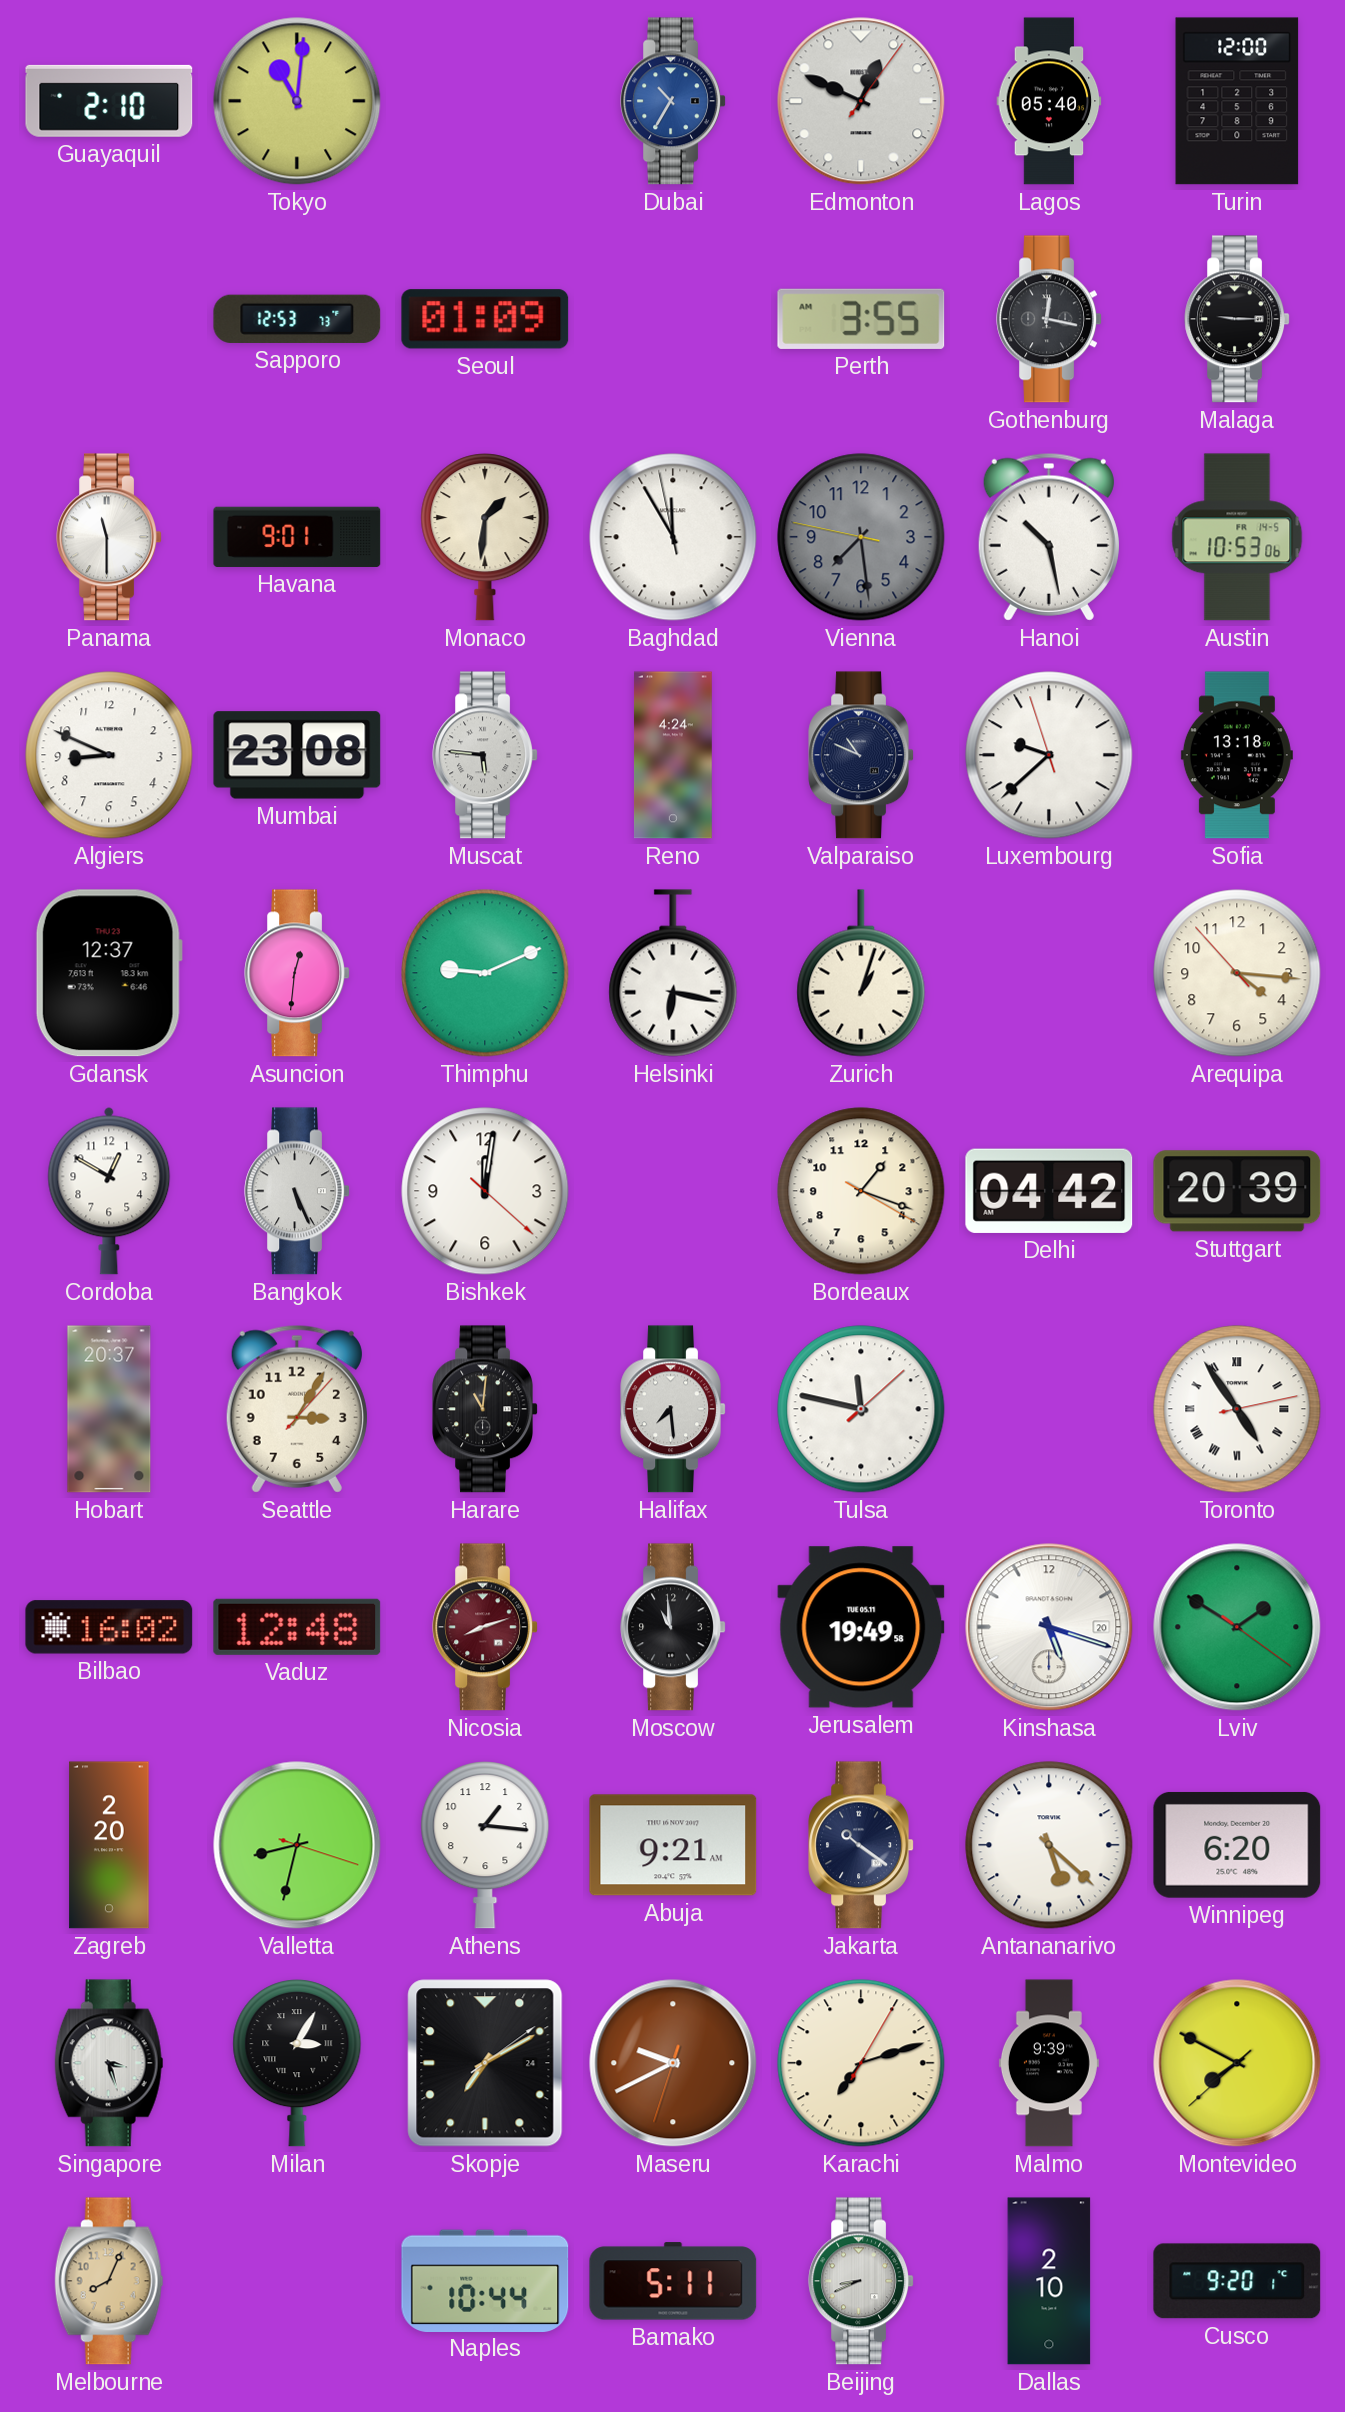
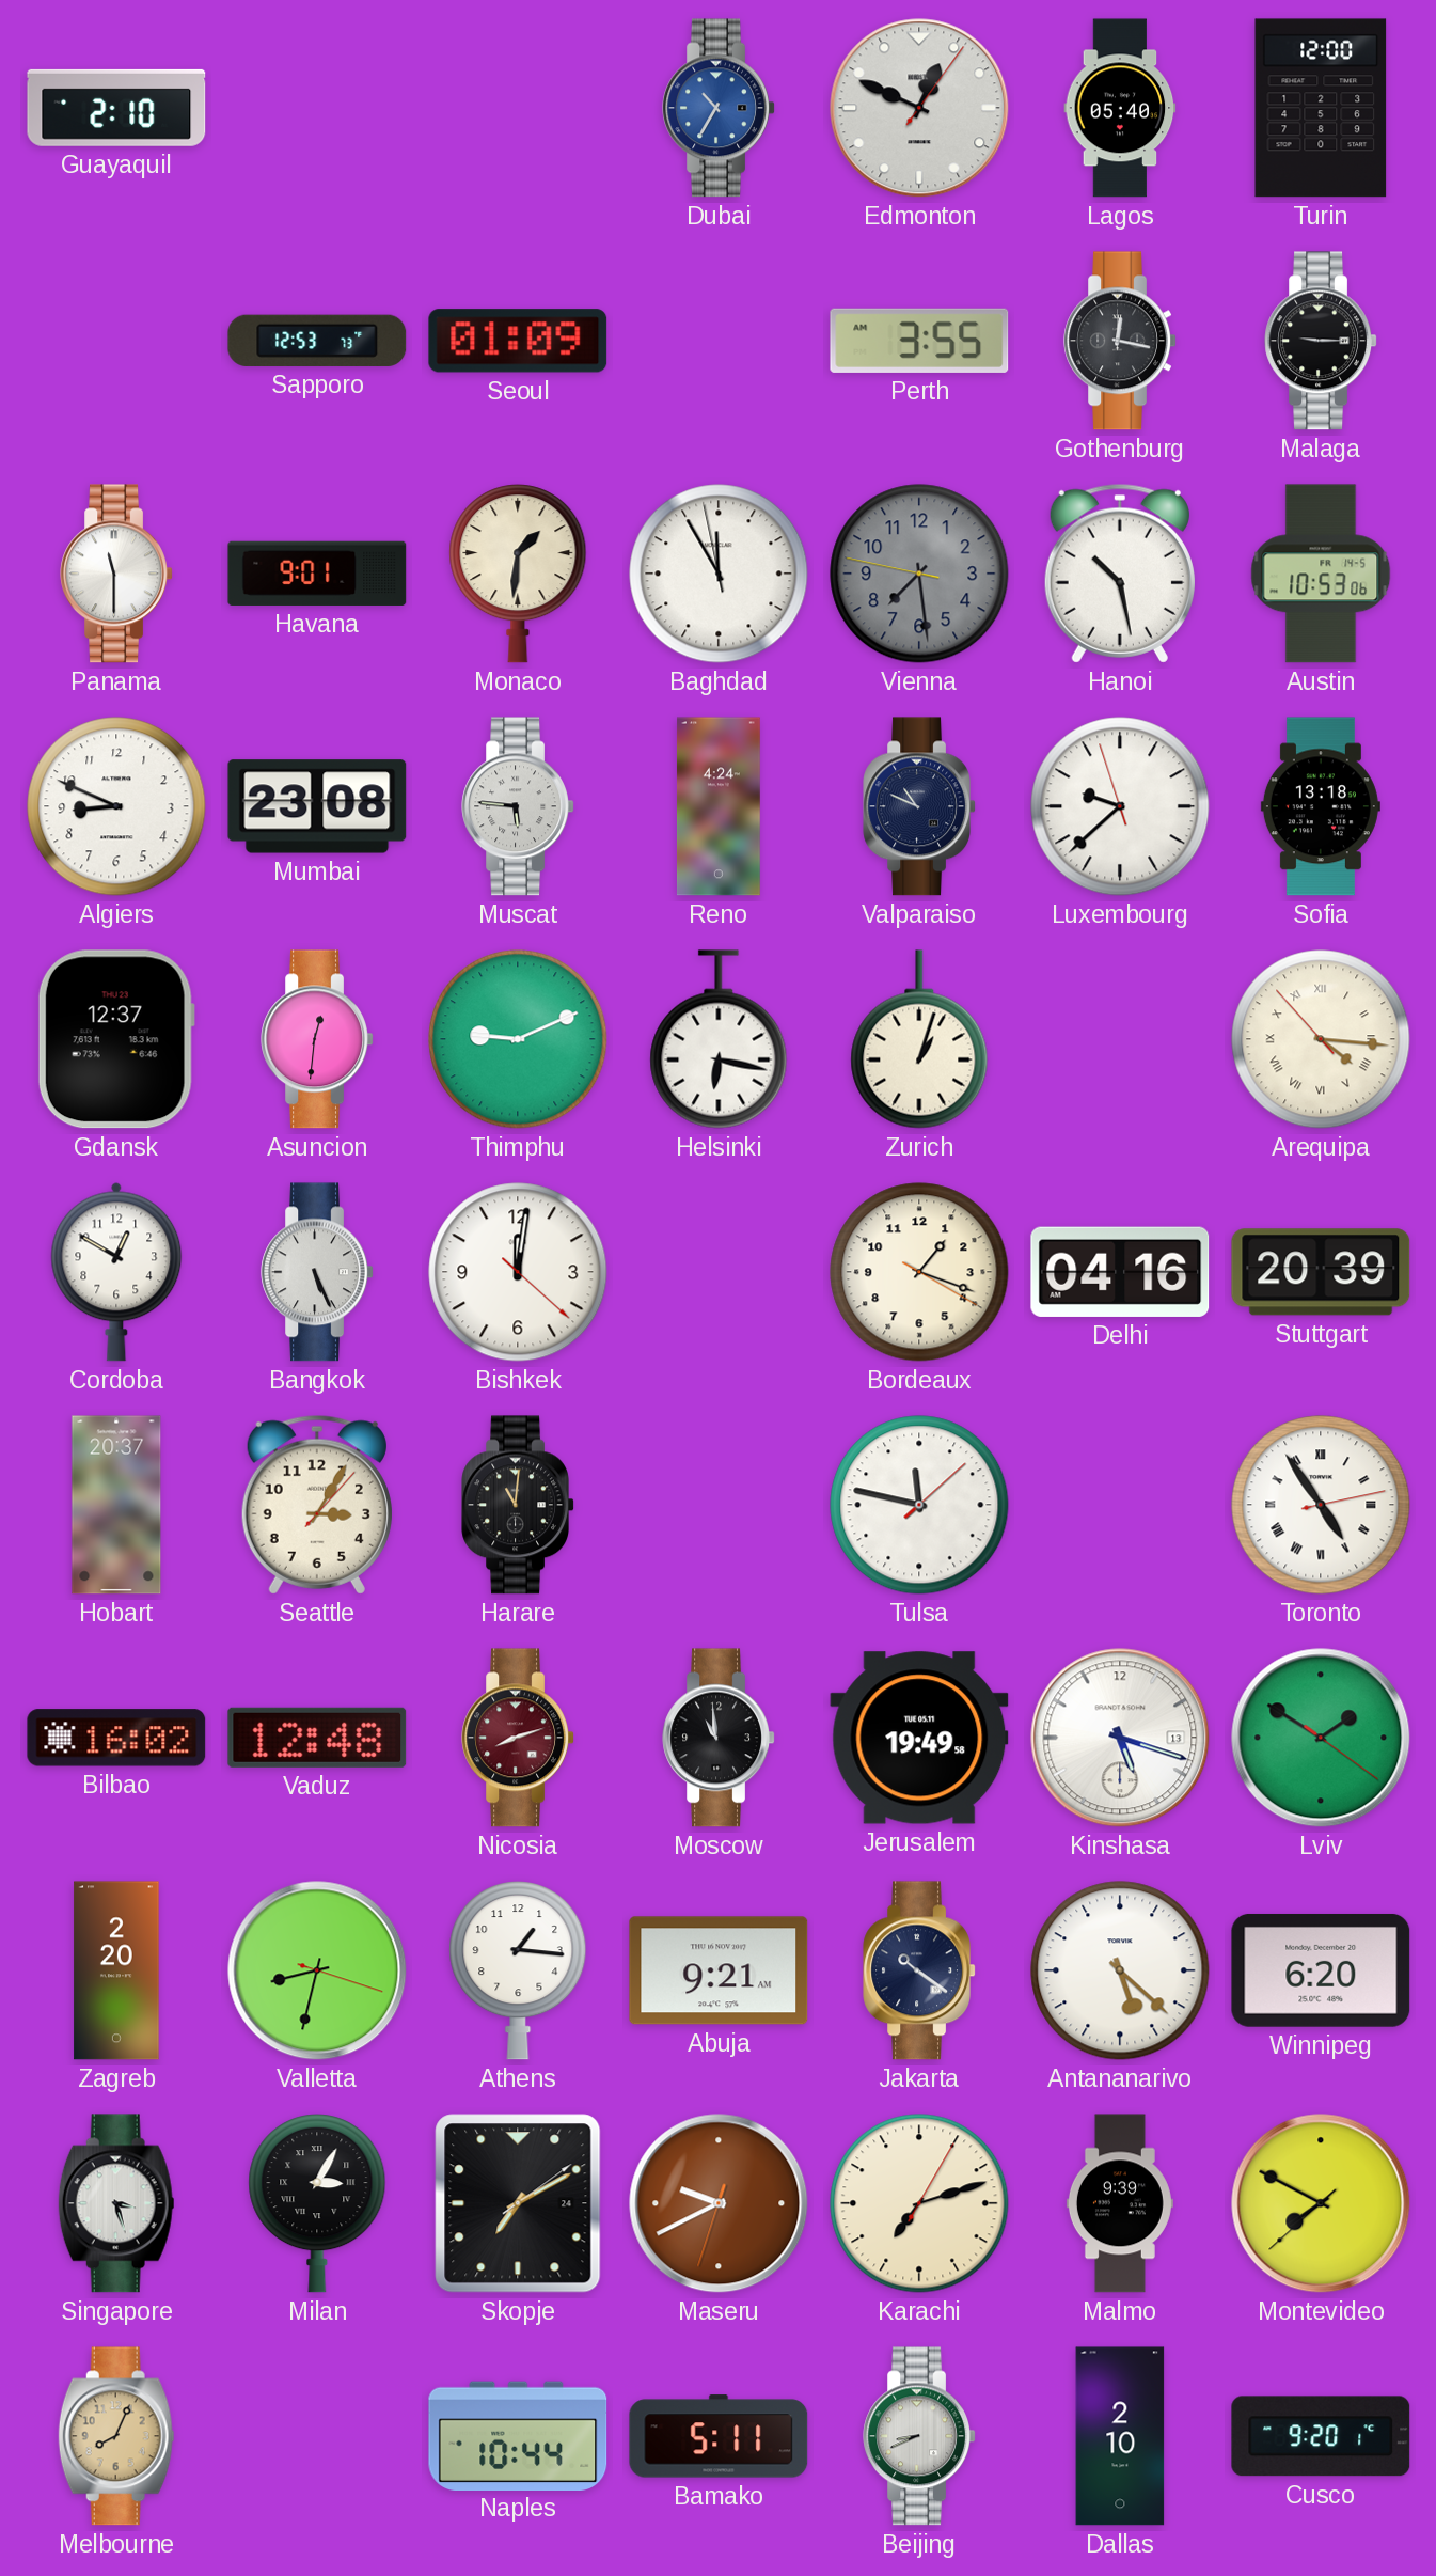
Tokyo: 11:01 -> none
Arequipa numerals: Arabic -> Roman
Delhi: 04:42 -> 04:16
Halifax: 7:29 -> none
Kinshasa date: 20 -> 13
